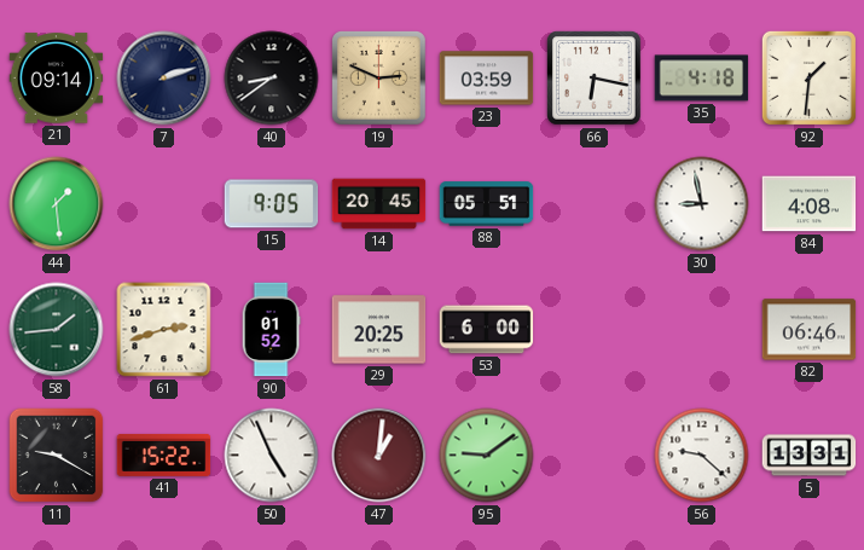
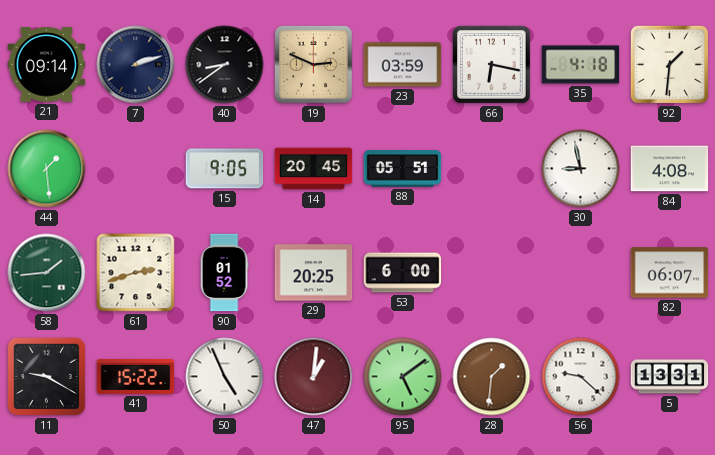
82: 06:46 -> 06:07
95: 9:09 -> 5:09
28: none -> 1:31
